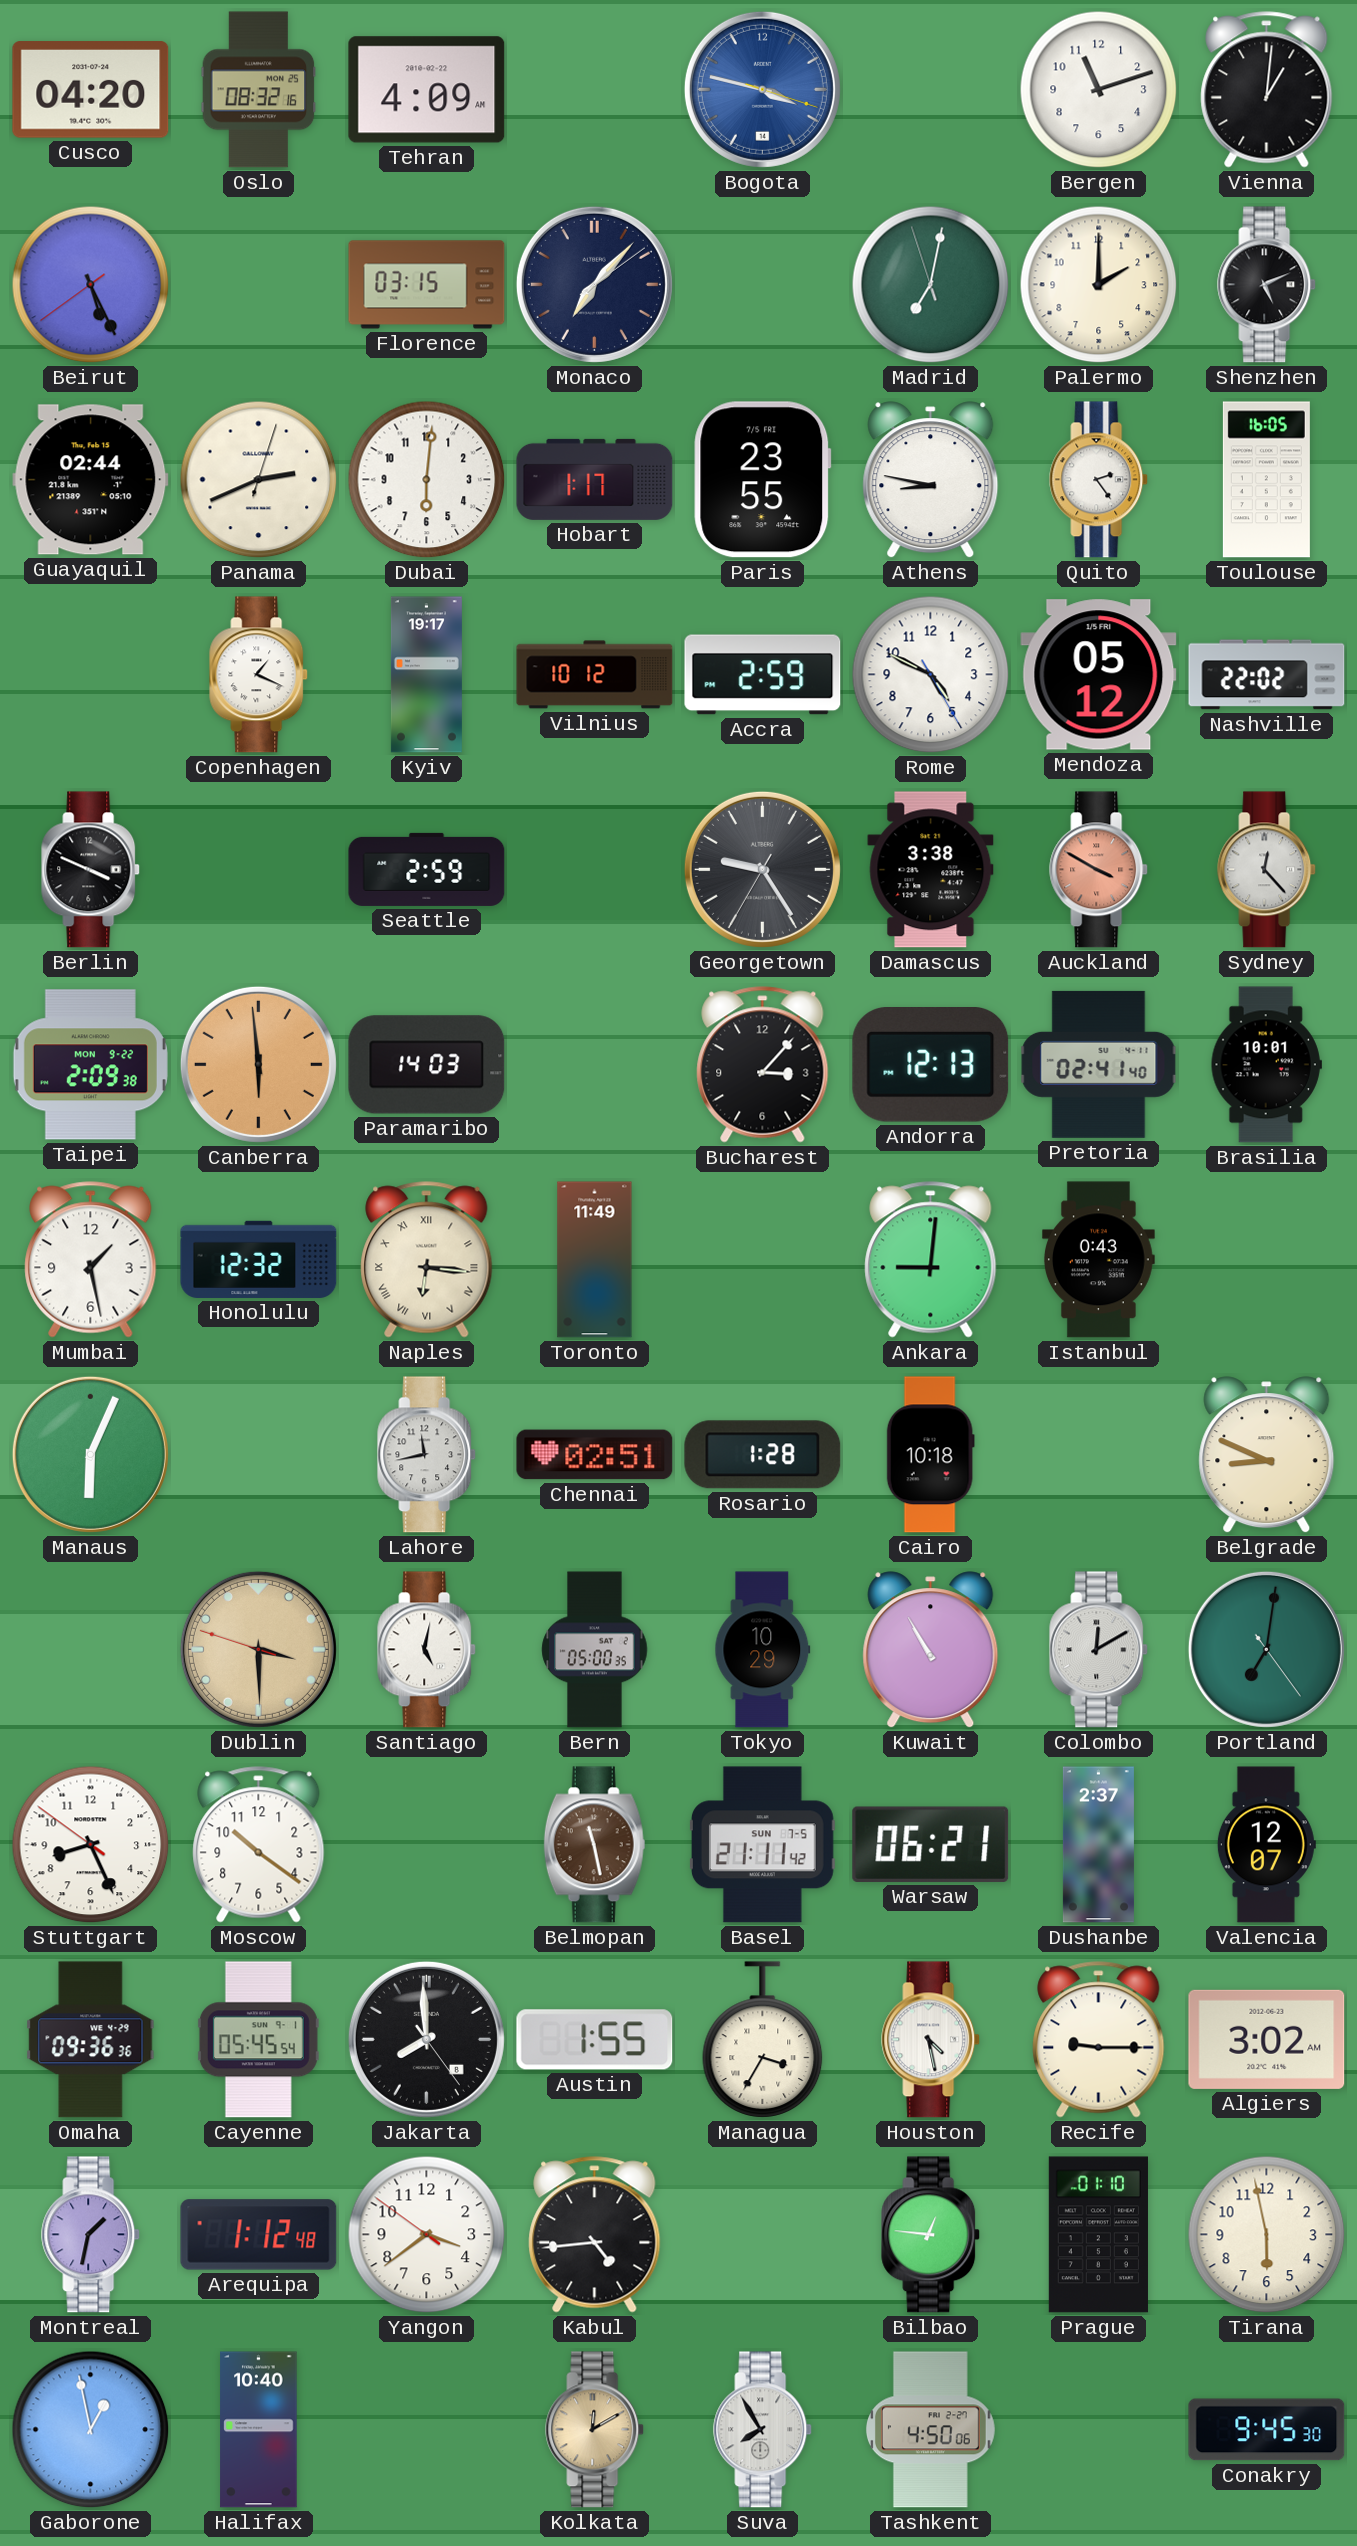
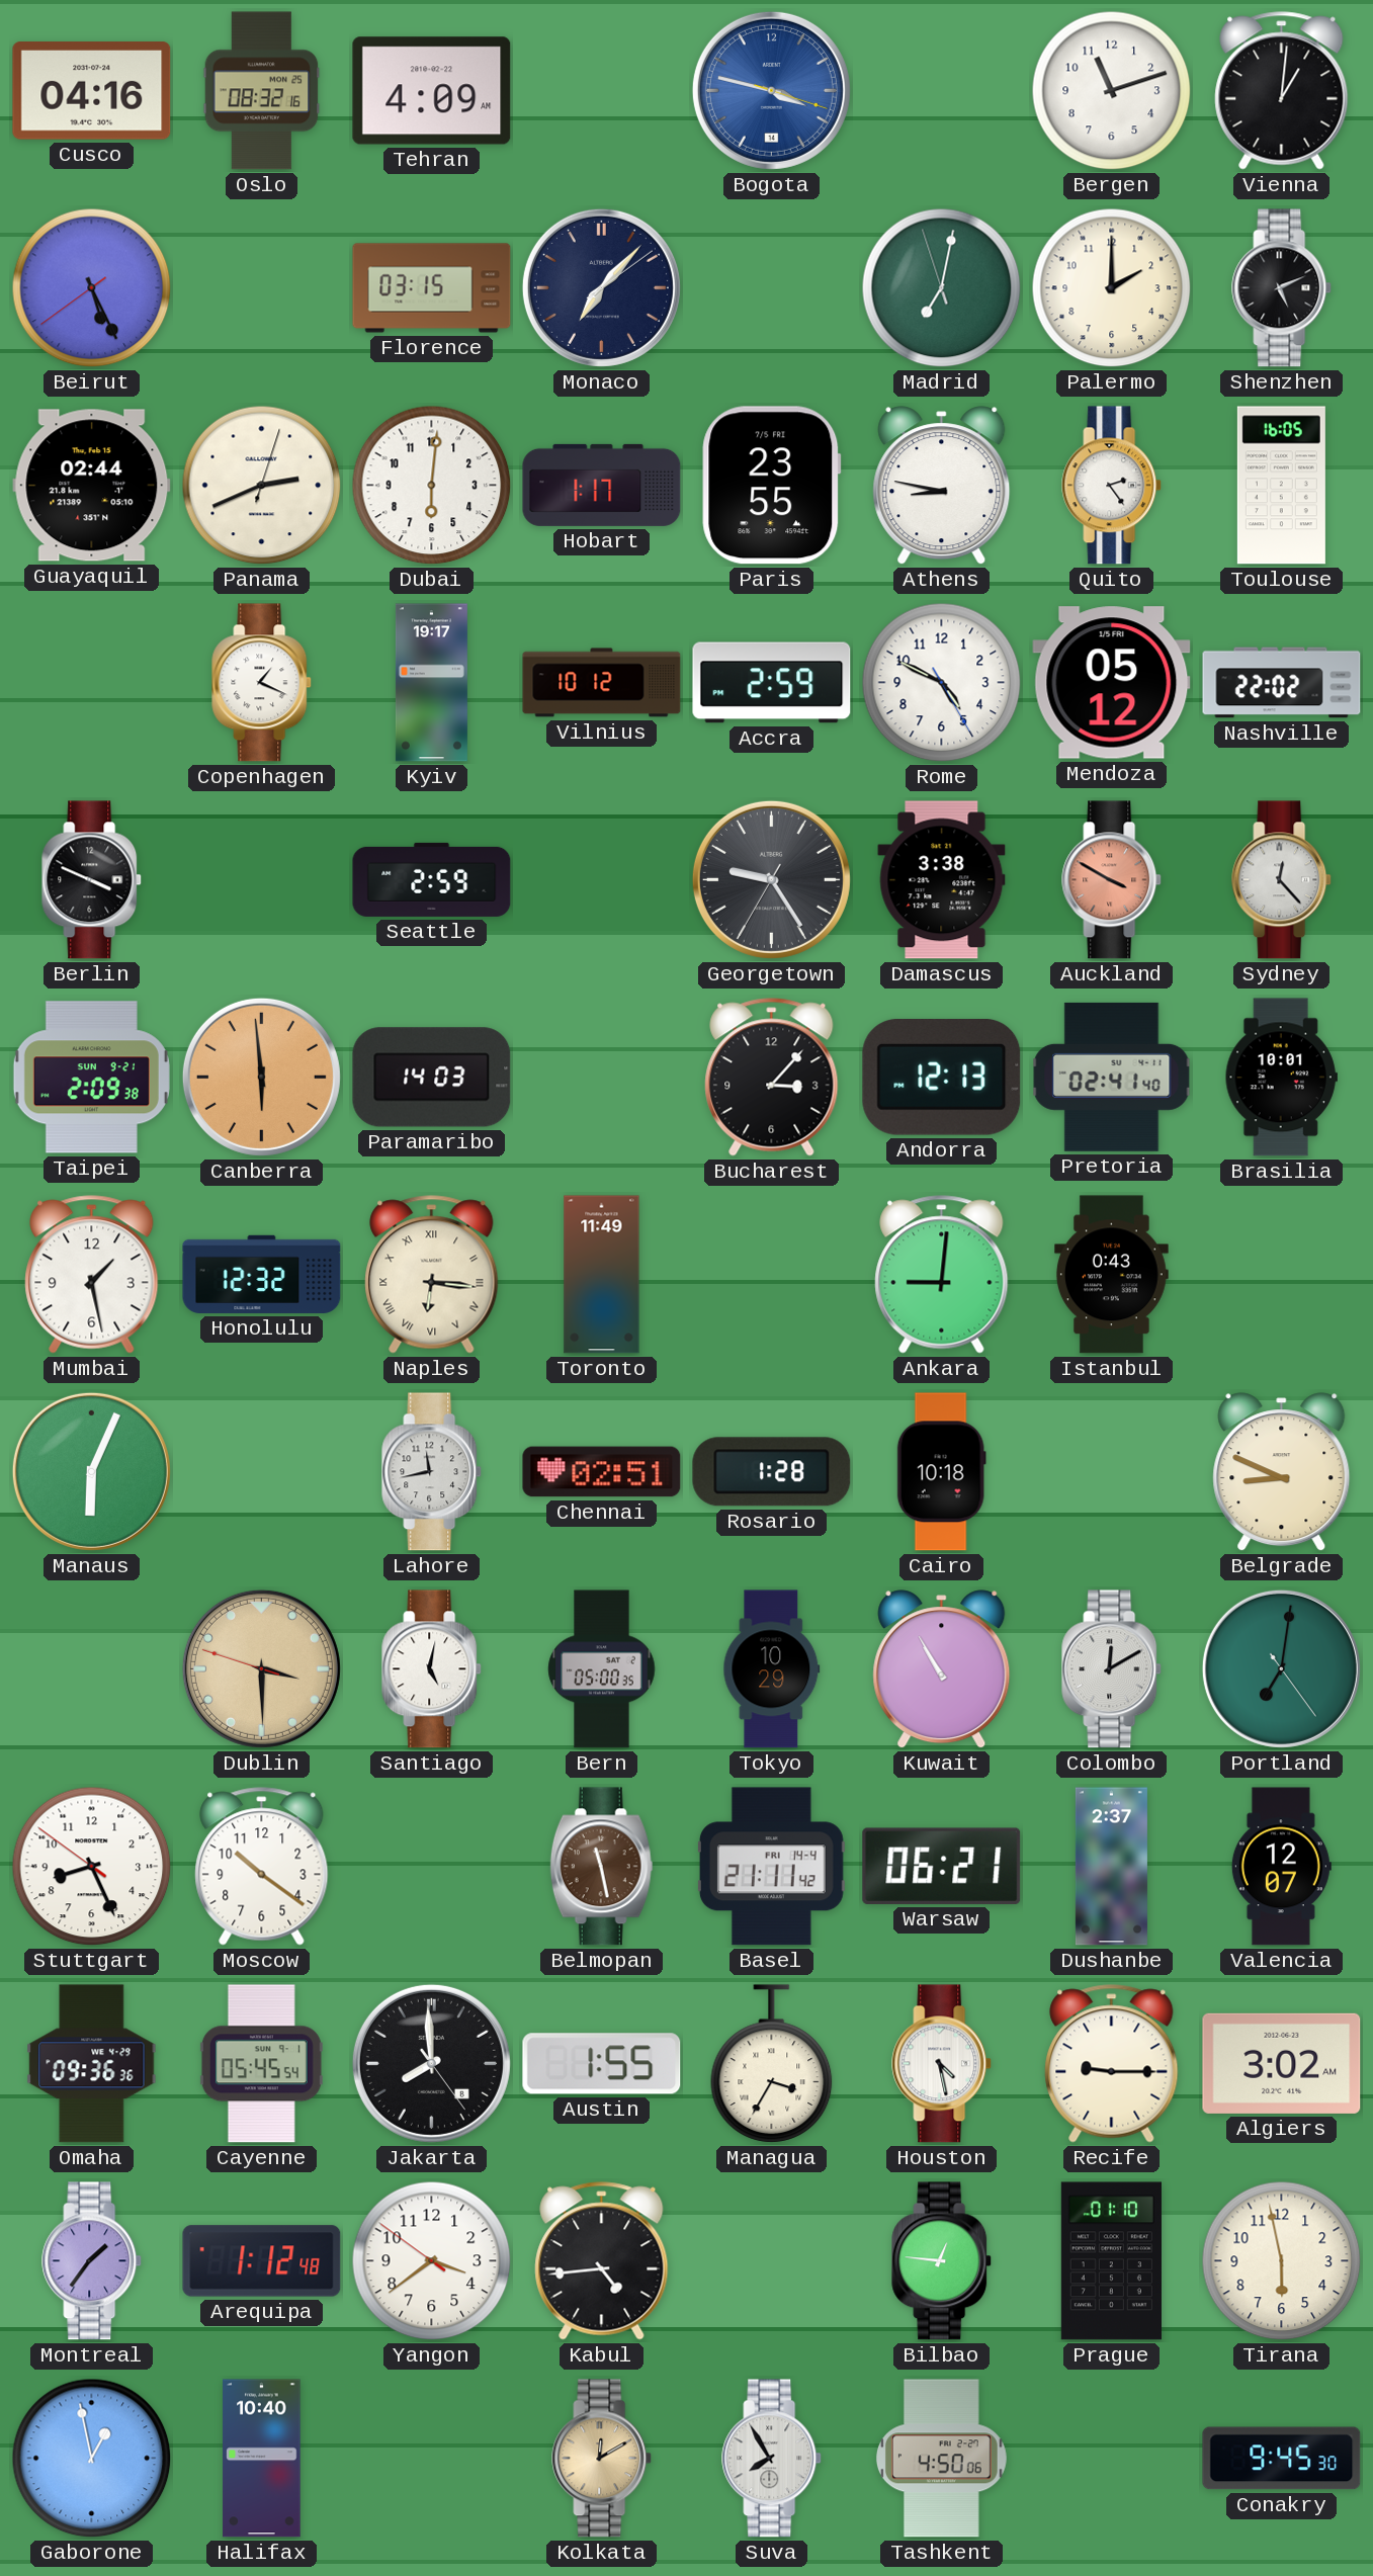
Cusco: 04:20 -> 04:16
Taipei date: MON 9-22 -> SUN 9-21
Basel date: SUN 7-5 -> FRI 14-4
Montreal: 1:32 -> 1:36
